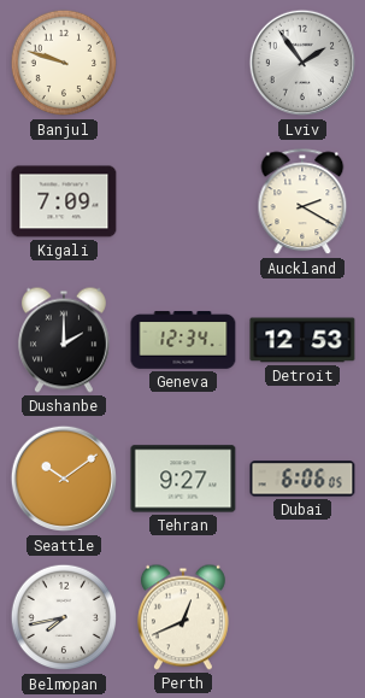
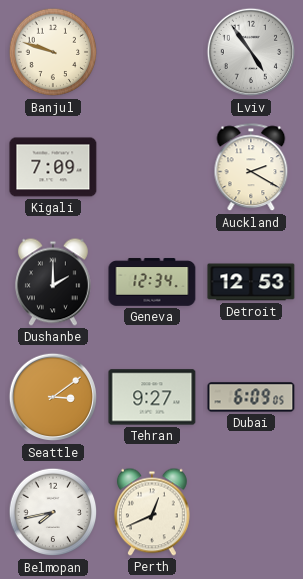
Lviv: 1:54 -> 4:54
Seattle: 10:09 -> 3:09
Dubai: 6:06 -> 6:09
